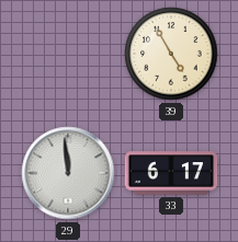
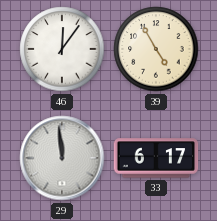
46: none -> 12:06
